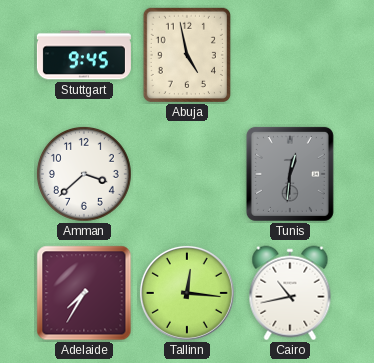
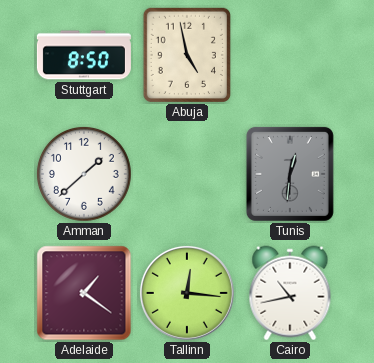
Stuttgart: 9:45 -> 8:50
Amman: 3:38 -> 1:38
Adelaide: 7:35 -> 1:21
